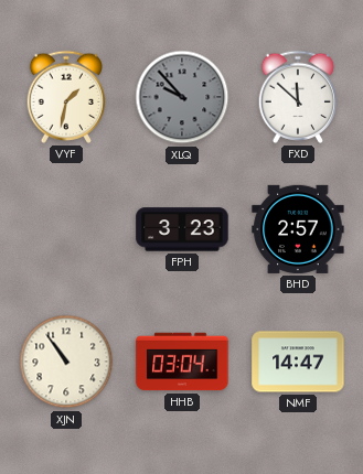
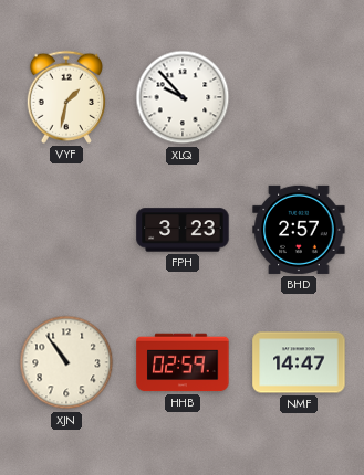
XLQ dial: grey -> white
FXD: 11:52 -> none
HHB: 03:04 -> 02:59
